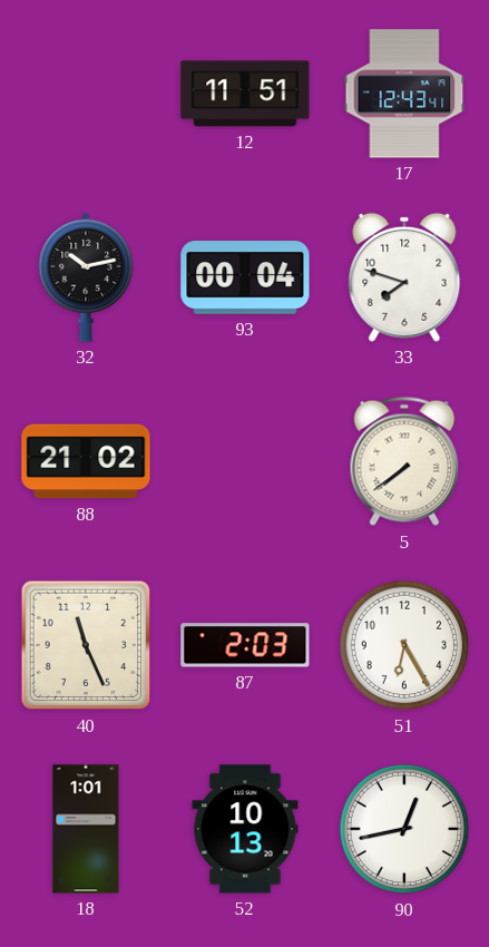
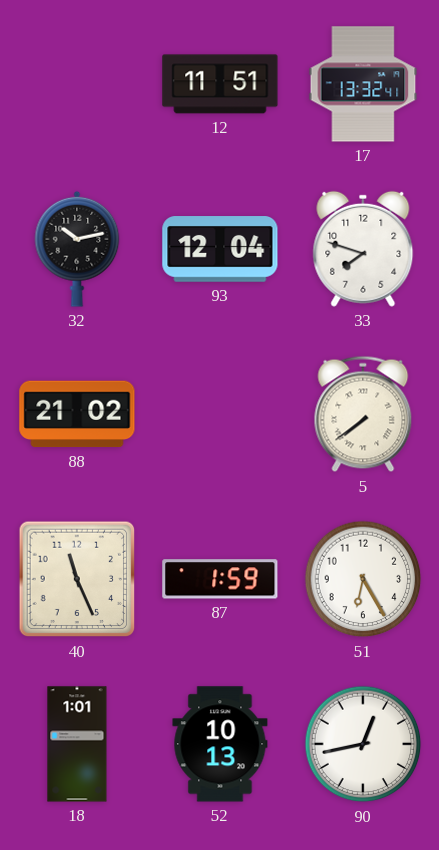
17: 12:43 -> 13:32
93: 00:04 -> 12:04
87: 2:03 -> 1:59
